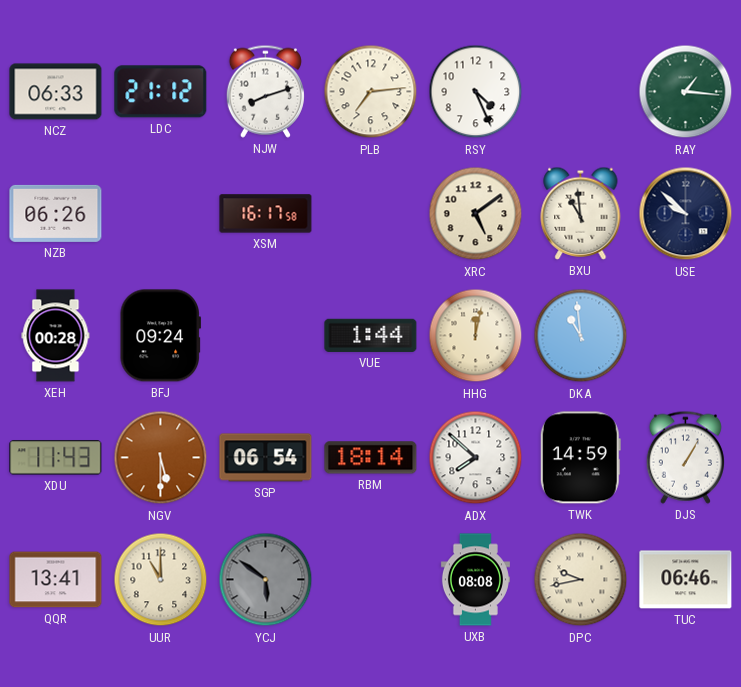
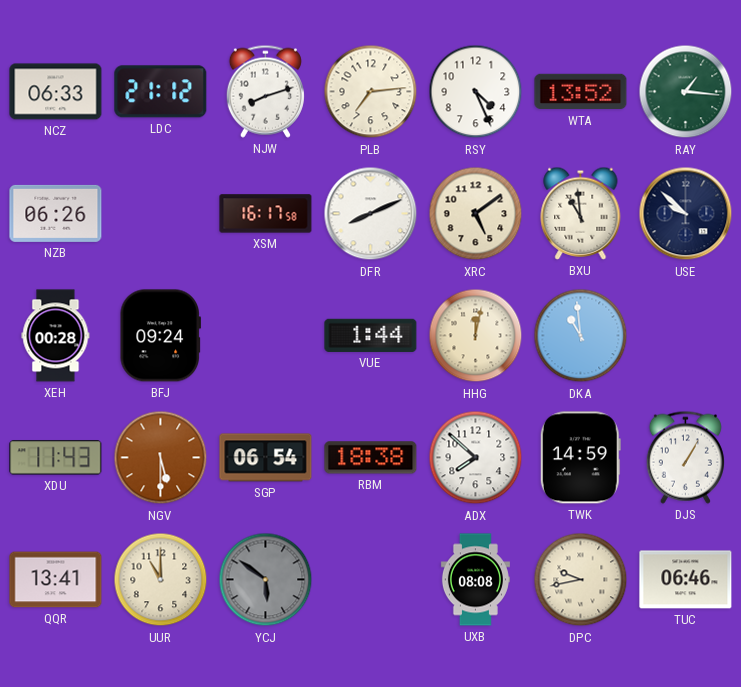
WTA: none -> 13:52
DFR: none -> 8:11
RBM: 18:14 -> 18:38
